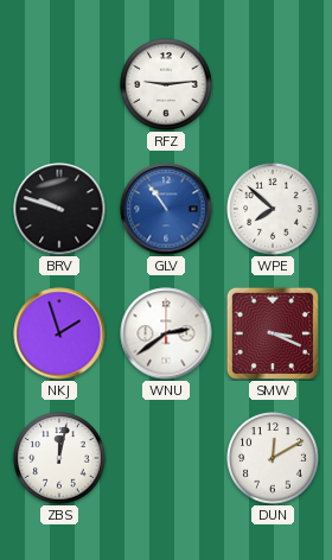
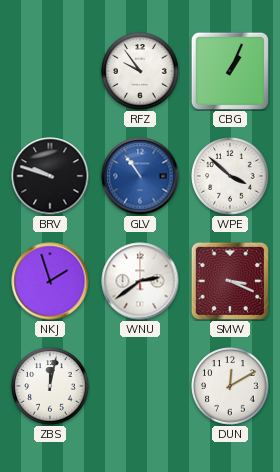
RFZ: 9:14 -> 9:54
CBG: none -> 1:04
WPE: 7:52 -> 3:52
